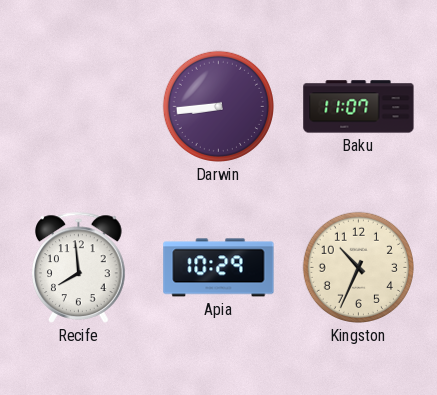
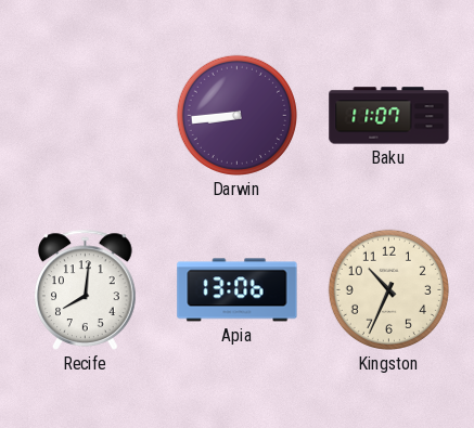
Recife: 7:59 -> 8:01
Apia: 10:29 -> 13:06
